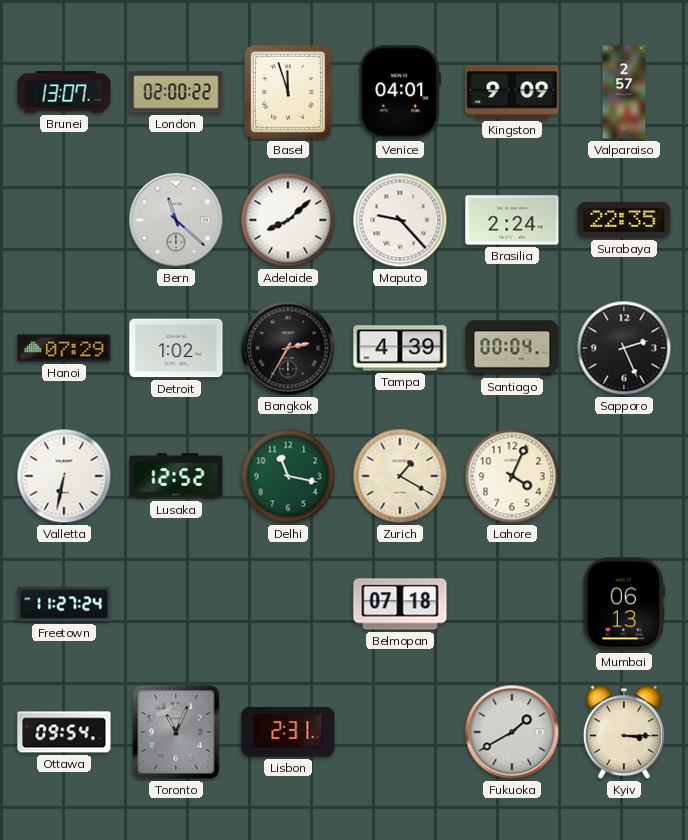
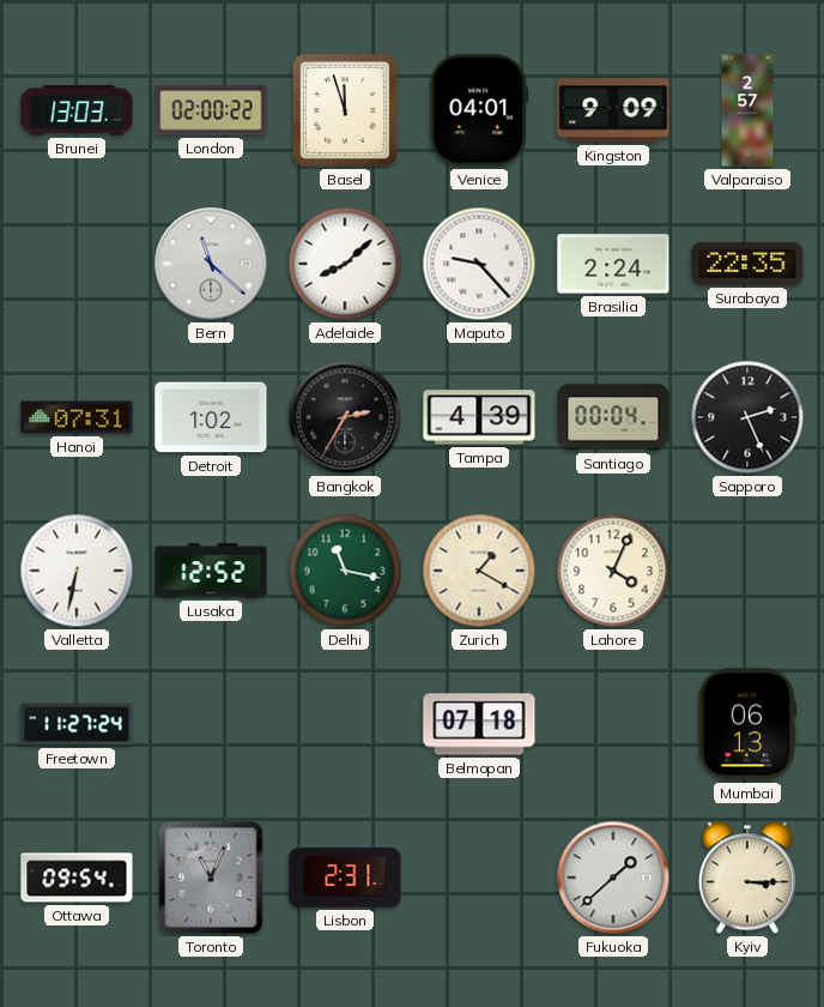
Brunei: 13:07 -> 13:03
Hanoi: 07:29 -> 07:31
Fukuoka: 1:40 -> 1:38
